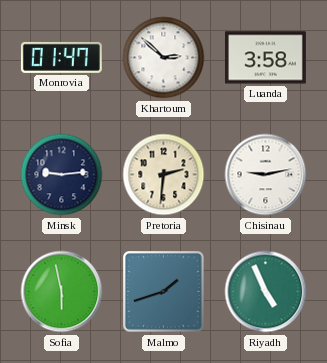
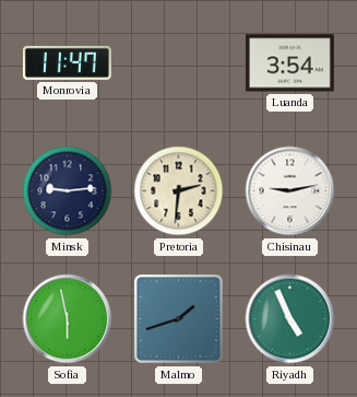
Monrovia: 01:47 -> 11:47
Khartoum: 2:52 -> none
Luanda: 3:58 -> 3:54
